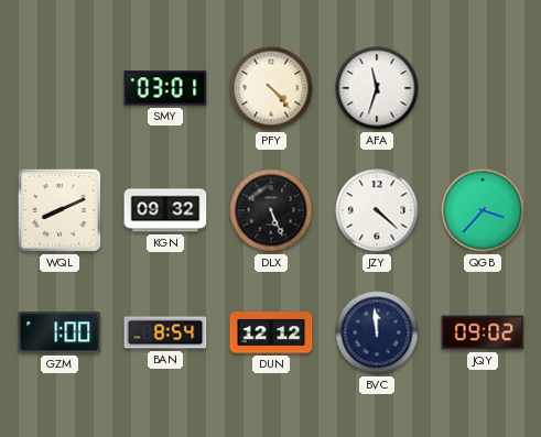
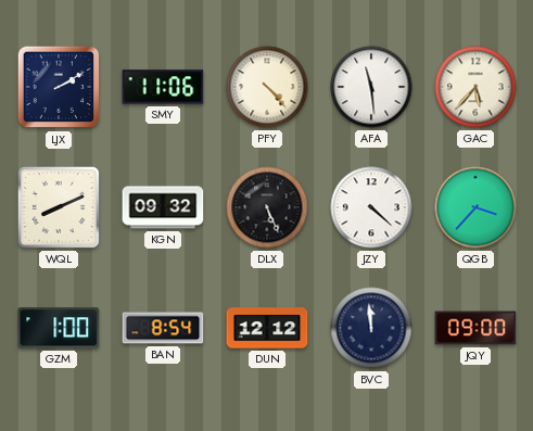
LJX: none -> 2:10
SMY: 03:01 -> 11:06
AFA: 11:33 -> 11:29
GAC: none -> 5:37
JQY: 09:02 -> 09:00
